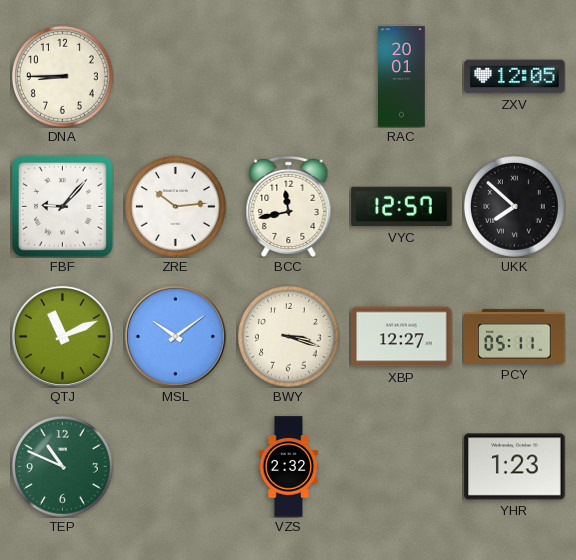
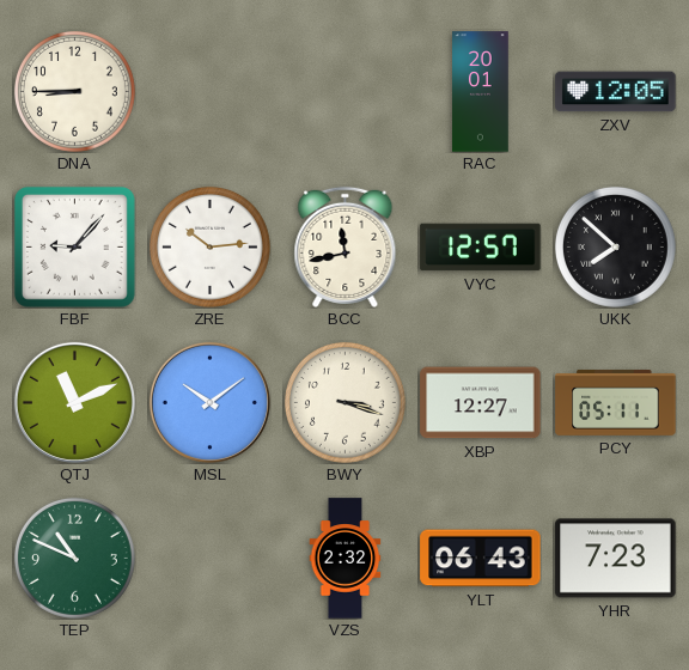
YLT: none -> 06:43
YHR: 1:23 -> 7:23
